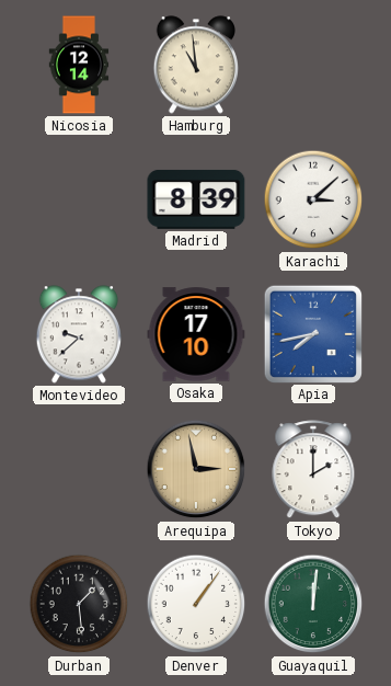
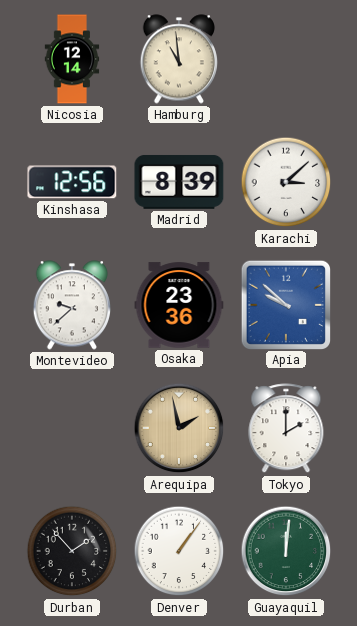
Kinshasa: none -> 12:56
Osaka: 17:10 -> 23:36
Apia: 7:43 -> 9:52
Arequipa: 2:58 -> 1:58
Durban: 1:29 -> 1:53
